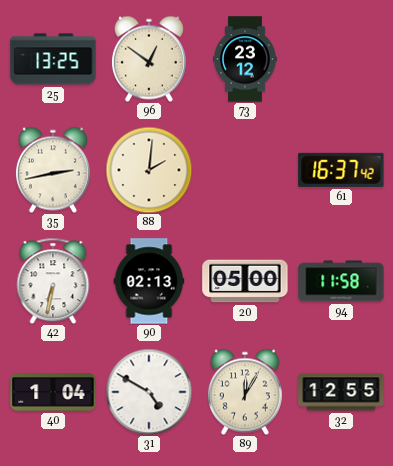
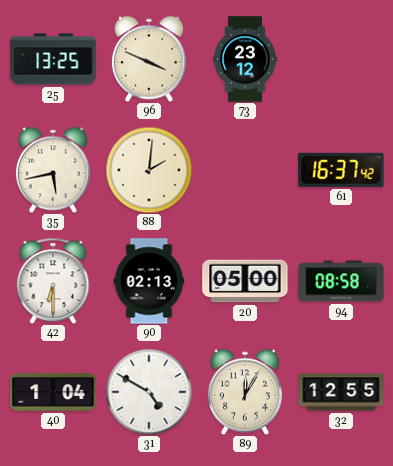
96: 12:51 -> 3:49
35: 2:43 -> 5:43
42: 6:32 -> 6:30
94: 11:58 -> 08:58
